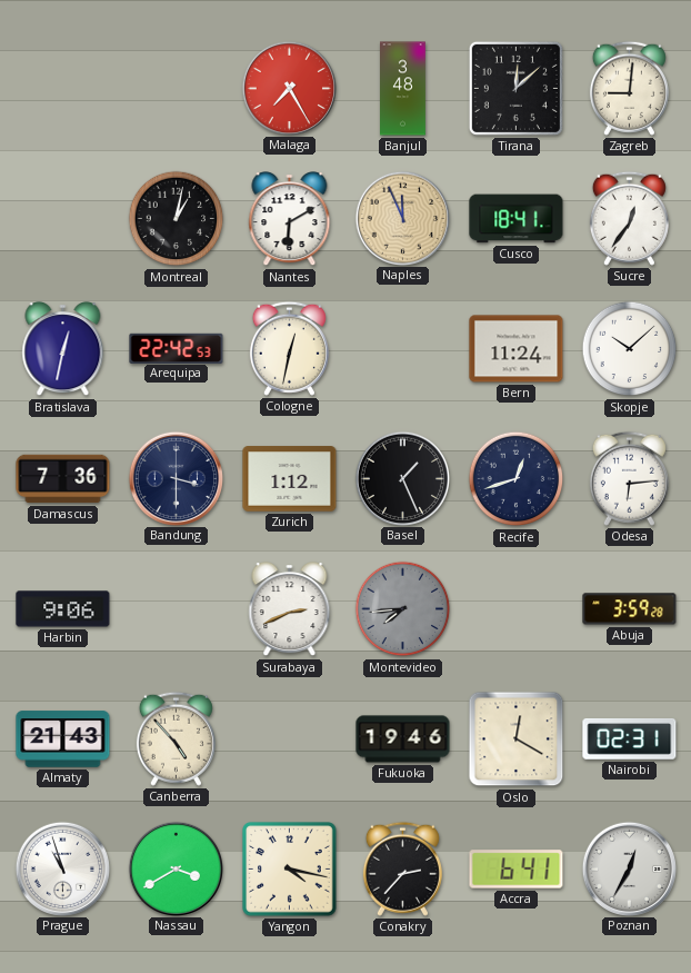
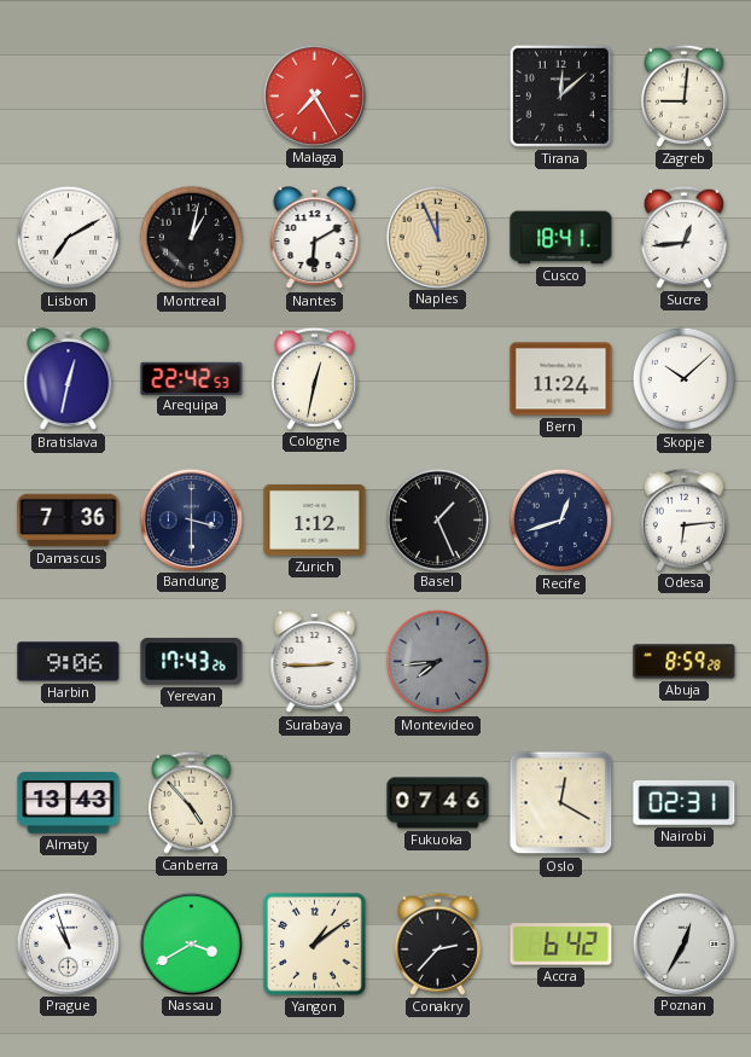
Banjul: 3:48 -> none
Lisbon: none -> 7:10
Sucre: 12:36 -> 12:44
Yerevan: none -> 17:43
Surabaya: 2:41 -> 2:45
Abuja: 3:59 -> 8:59
Almaty: 21:43 -> 13:43
Fukuoka: 19:46 -> 07:46
Yangon: 4:17 -> 1:09
Accra: 6:41 -> 6:42
